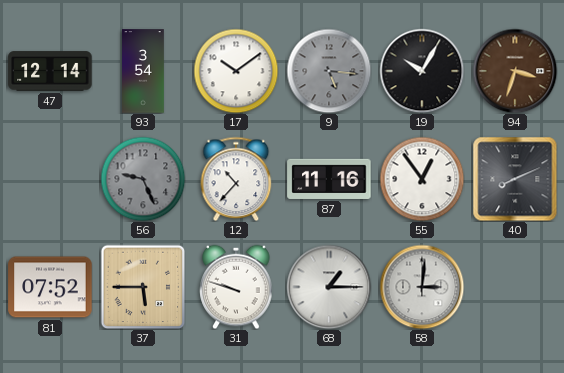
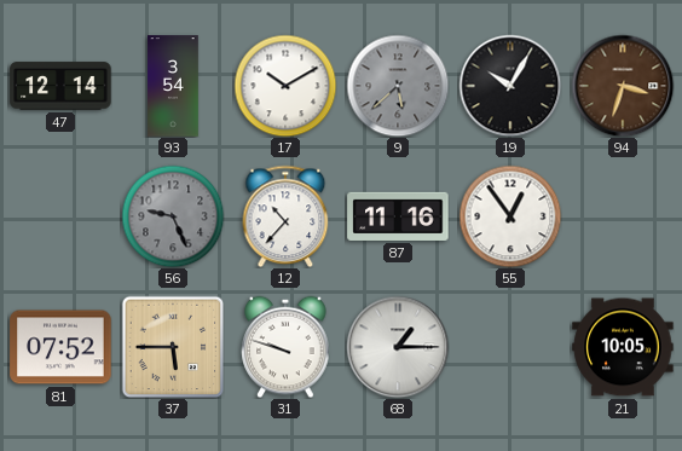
17: 10:09 -> 10:10
9: 5:16 -> 5:38
40: 8:11 -> none
58: 3:01 -> none
21: none -> 10:05
